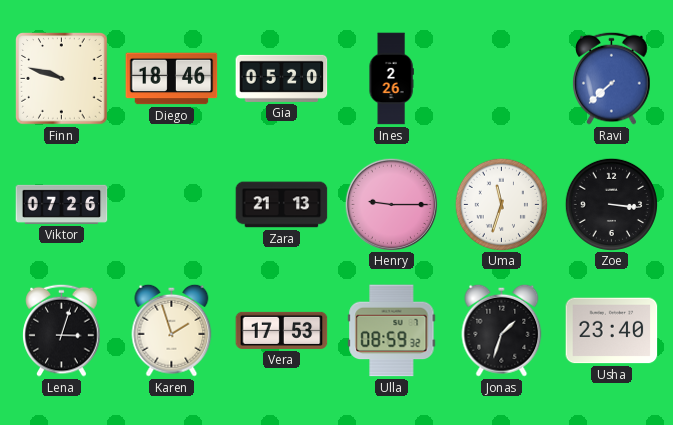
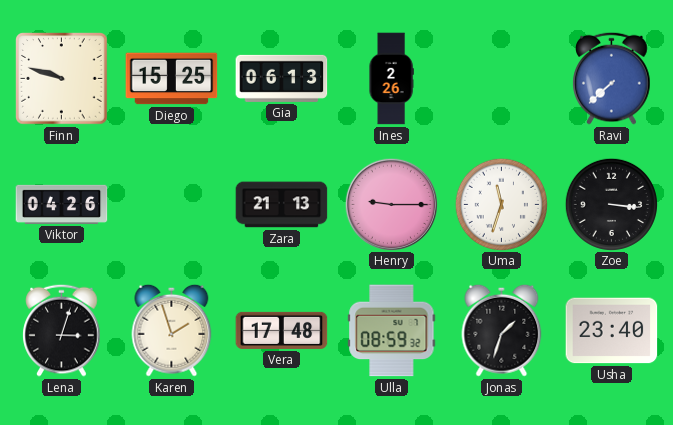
Diego: 18:46 -> 15:25
Gia: 05:20 -> 06:13
Viktor: 07:26 -> 04:26
Vera: 17:53 -> 17:48
